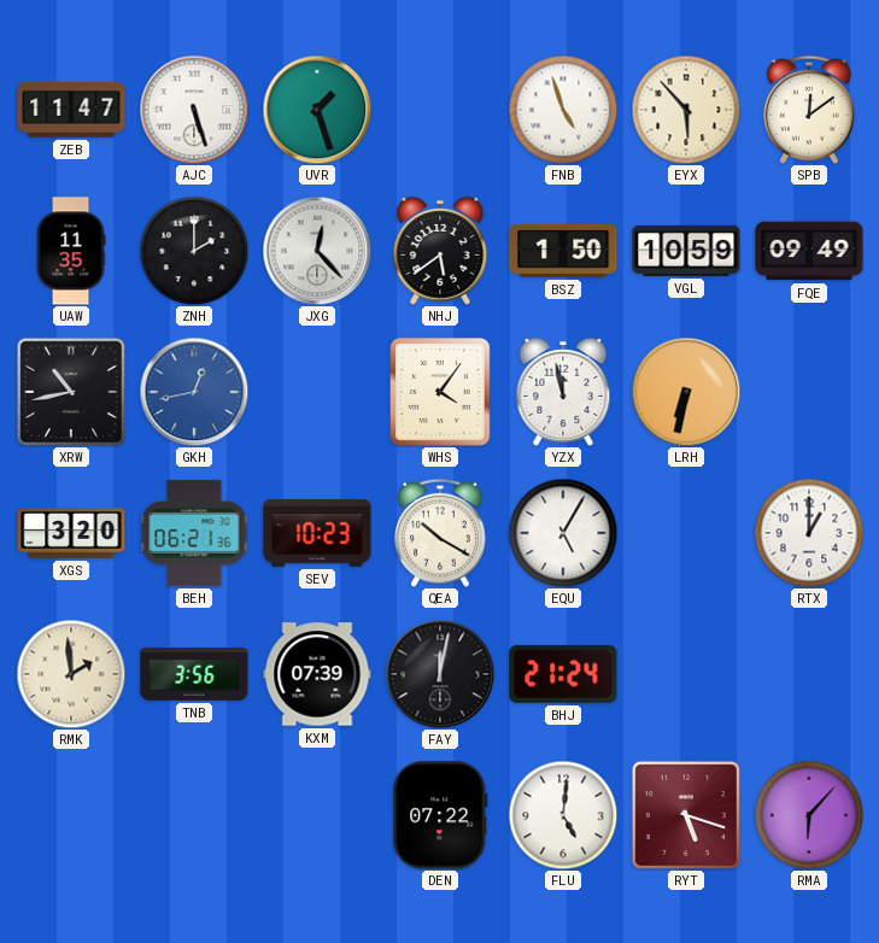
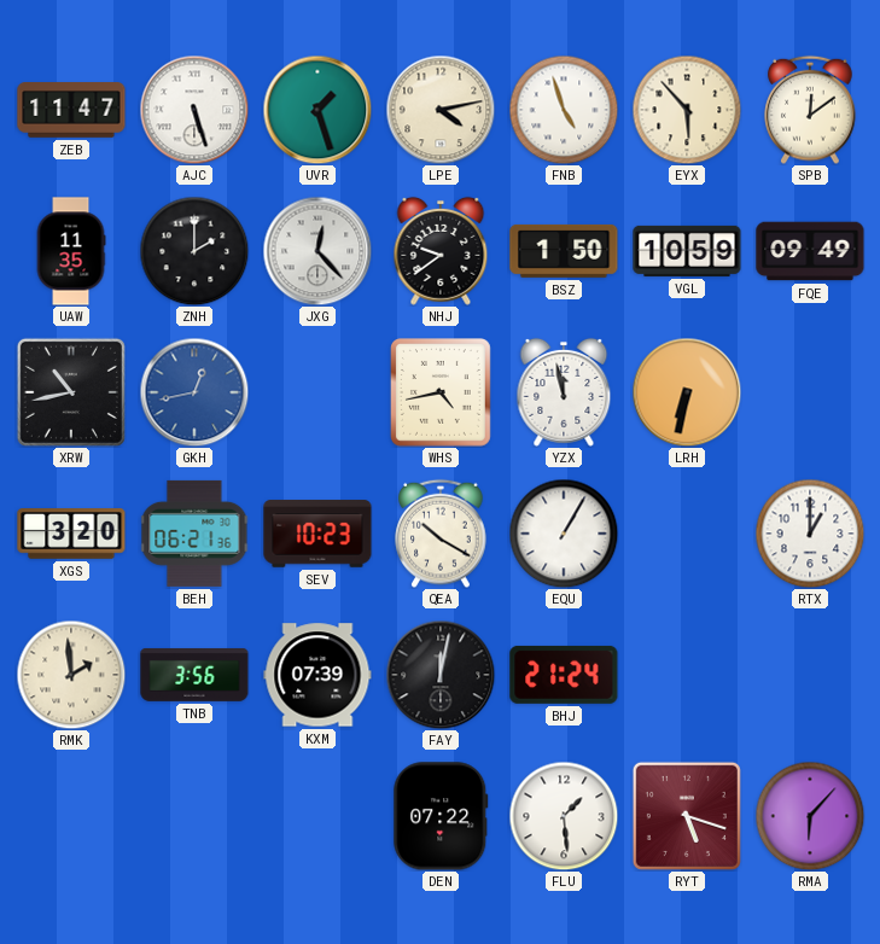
LPE: none -> 4:13
NHJ: 5:39 -> 9:39
WHS: 4:06 -> 4:43
EQU: 5:05 -> 1:05
FLU: 5:01 -> 1:29
